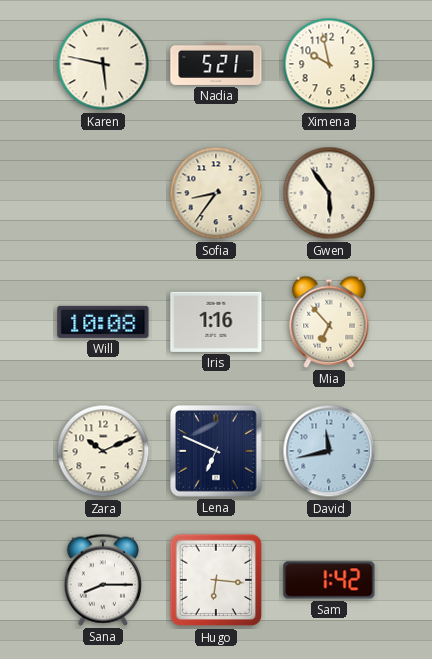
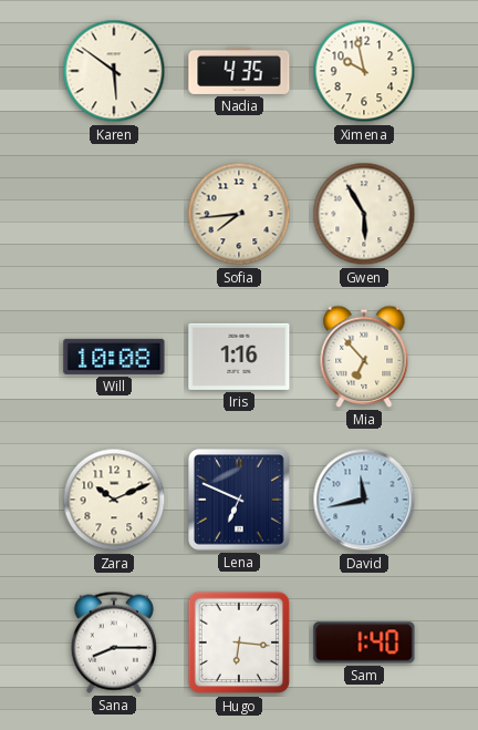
Karen: 5:47 -> 5:51
Nadia: 5:21 -> 4:35
Sofia: 8:36 -> 7:44
Gwen: 5:54 -> 5:55
Sam: 1:42 -> 1:40
